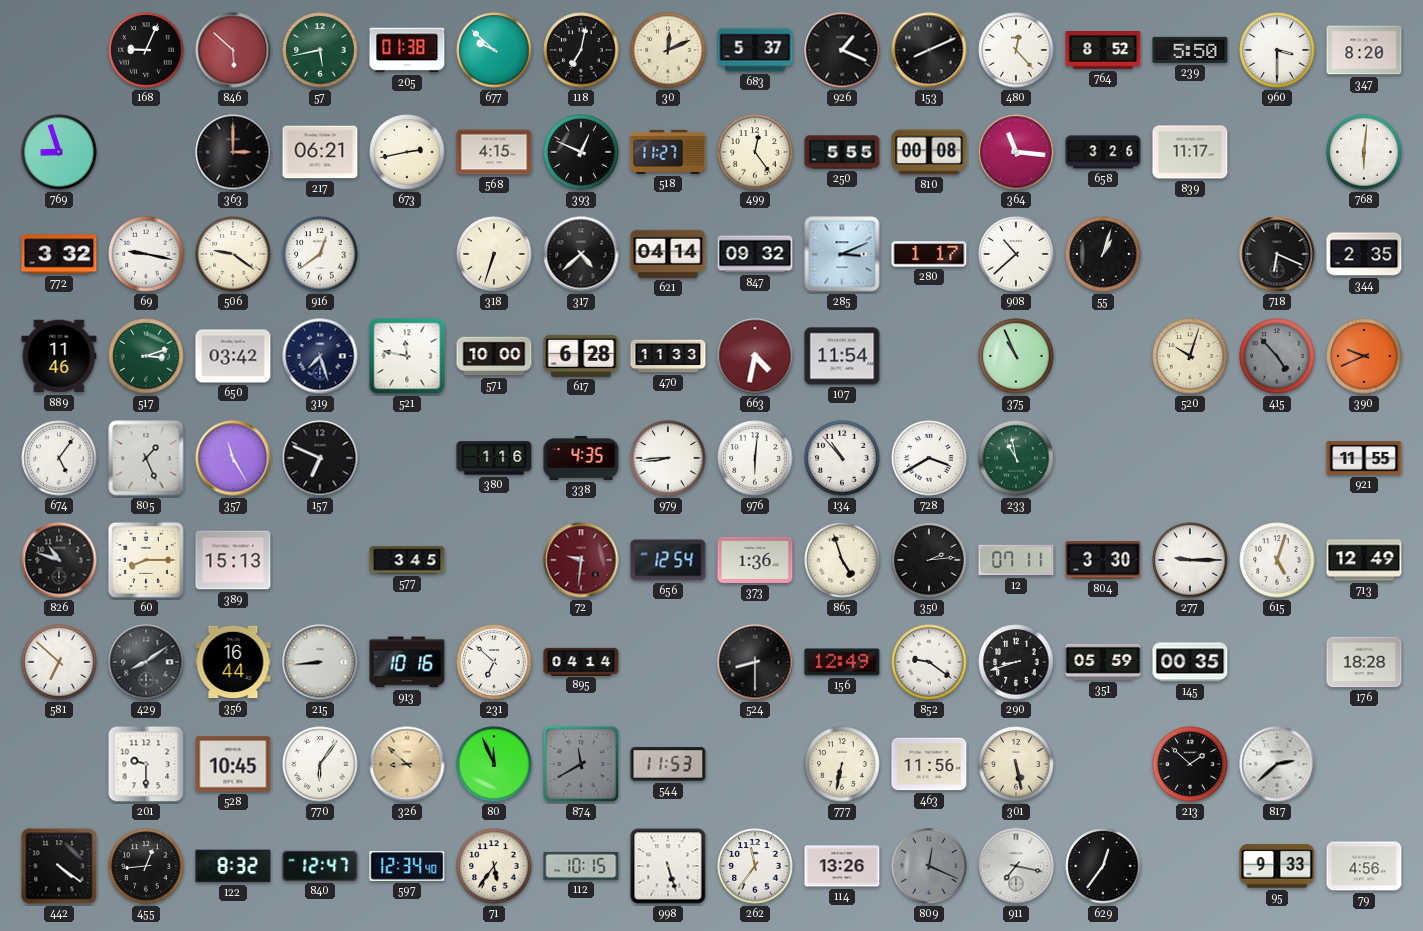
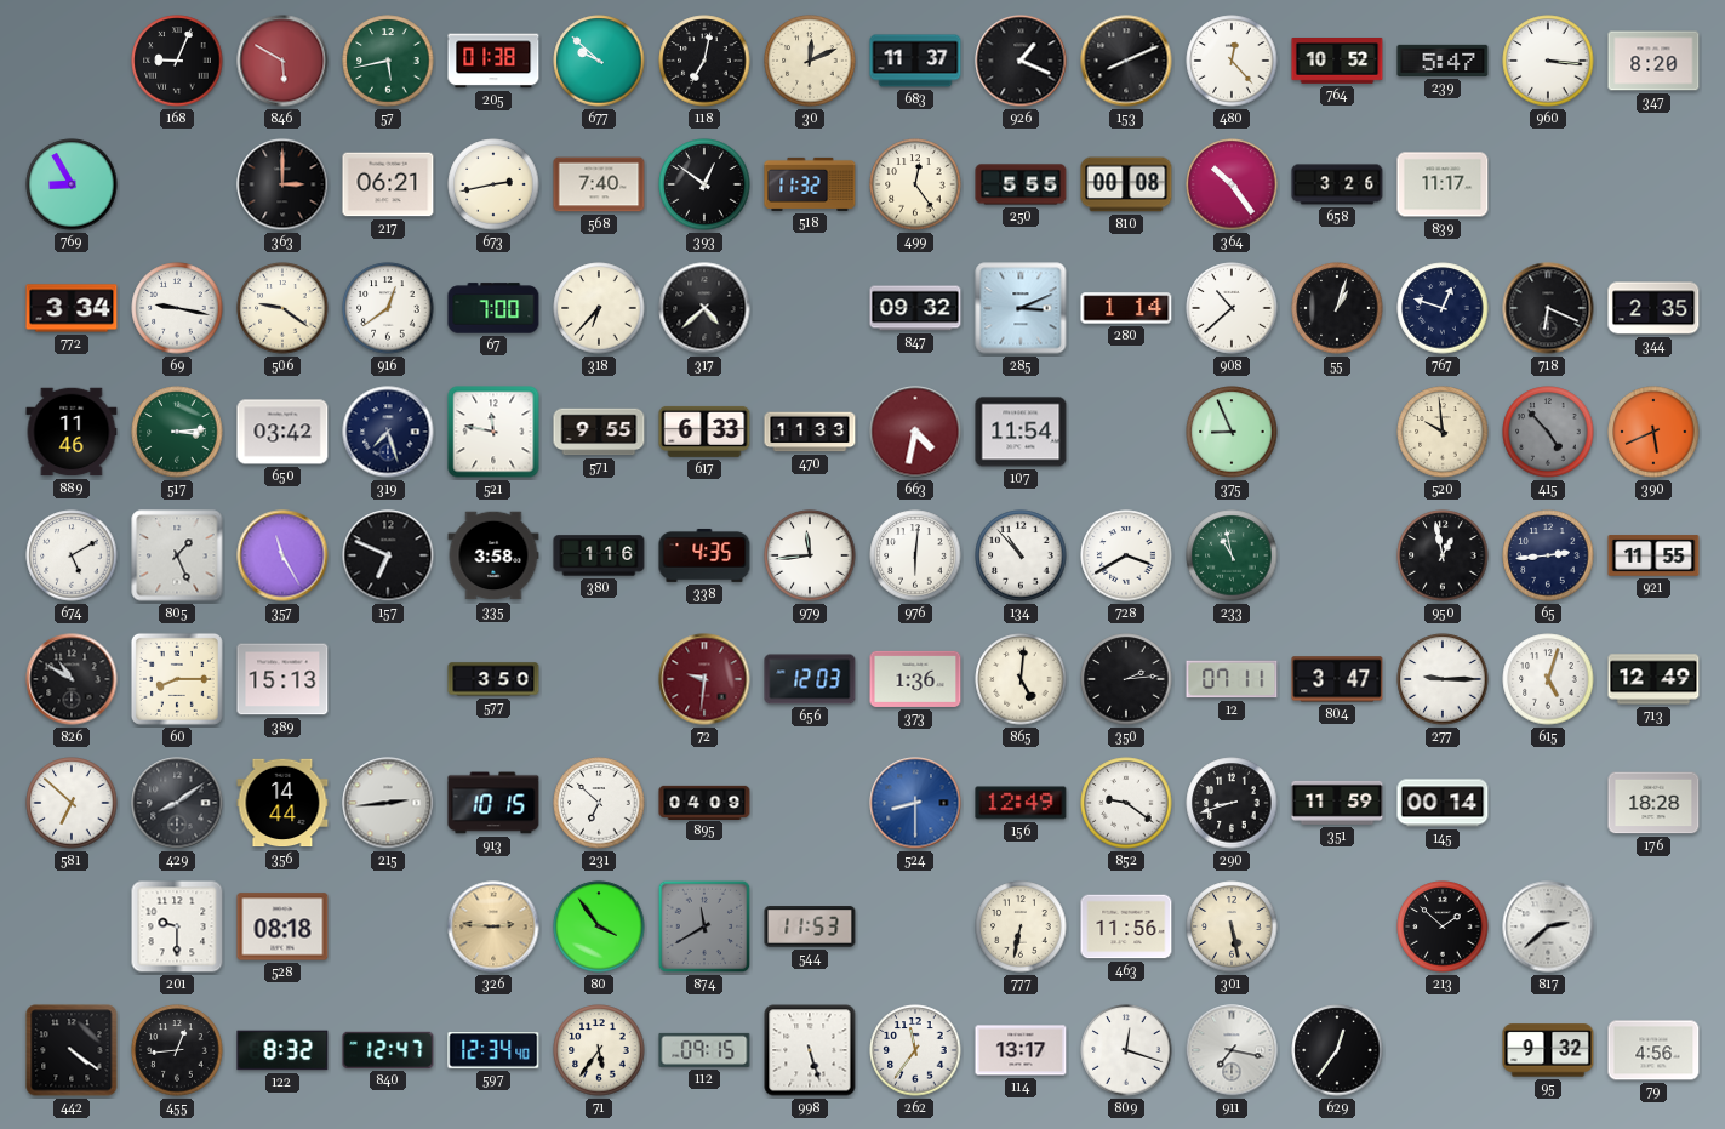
846: 5:52 -> 5:50
683: 5:37 -> 11:37
764: 8:52 -> 10:52
239: 5:50 -> 5:47
960: 3:30 -> 3:16
769: 8:57 -> 8:55
568: 4:15 -> 7:40
393: 12:49 -> 12:51
518: 11:27 -> 11:32
364: 11:16 -> 10:24
768: 6:01 -> none
772: 3:32 -> 3:34
67: none -> 7:00
318: 6:33 -> 6:37
621: 04:14 -> none
280: 1:17 -> 1:14
767: none -> 12:48
517: 3:12 -> 3:14
571: 10:00 -> 9:55
617: 6:28 -> 6:33
375: 10:56 -> 8:56
520: 10:03 -> 9:59
390: 9:41 -> 5:41
674: 5:06 -> 5:10
335: none -> 3:58
979: 8:44 -> 11:44
950: none -> 12:58
65: none -> 2:44
826: 10:48 -> 10:50
577: 3:45 -> 3:50
656: 12:54 -> 12:03
865: 4:57 -> 5:01
804: 3:30 -> 3:47
356: 16:44 -> 14:44
215: 8:44 -> 2:44
913: 10:16 -> 10:15
895: 04:14 -> 04:09
524 dial: black -> blue
351: 05:59 -> 11:59
145: 00:35 -> 00:14
528: 10:45 -> 08:18
770: 6:06 -> none
326: 8:52 -> 2:46
80: 11:56 -> 3:54
112: 10:15 -> 09:15
114: 13:26 -> 13:17
809: 12:19 -> 12:18
809 dial: grey -> white
95: 9:33 -> 9:32
